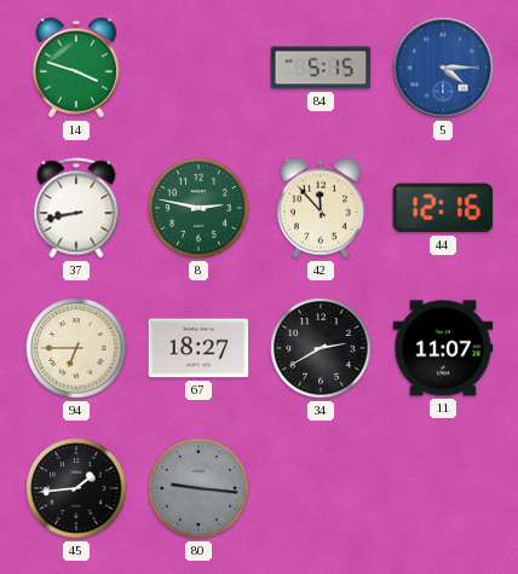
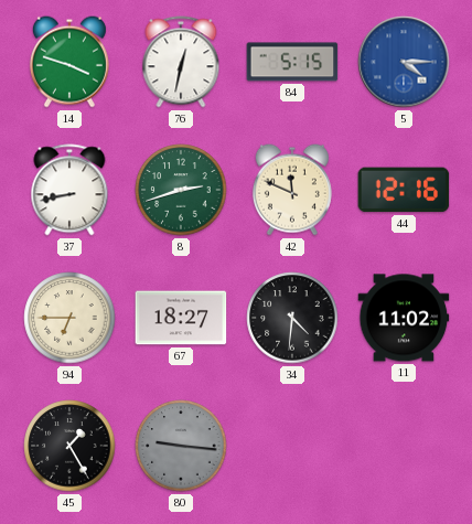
76: none -> 12:32
8: 2:47 -> 2:42
42: 11:53 -> 11:49
34: 2:40 -> 4:31
11: 11:07 -> 11:02
45: 1:44 -> 1:25
